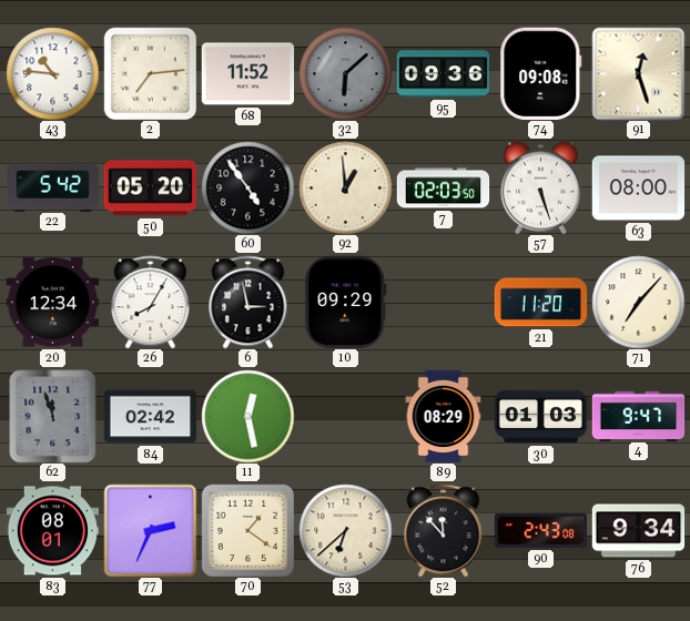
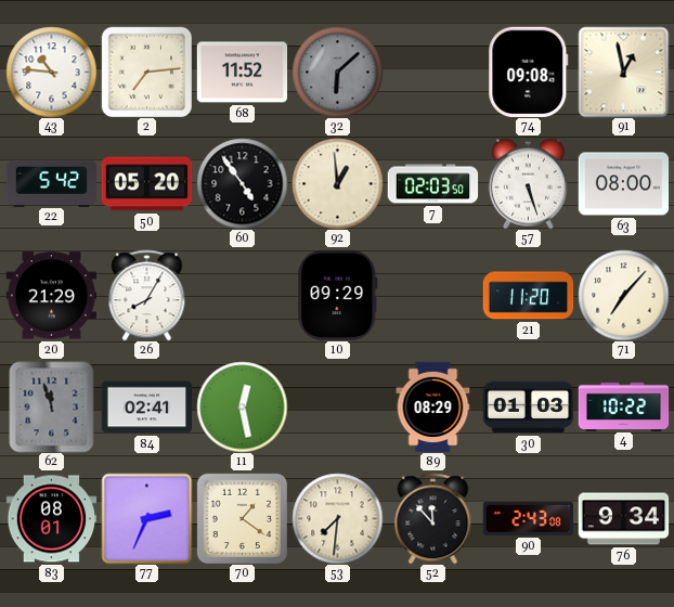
95: 09:36 -> none
91: 12:27 -> 12:58
20: 12:34 -> 21:29
6: 2:58 -> none
84: 02:42 -> 02:41
4: 9:47 -> 10:22
53: 6:38 -> 7:31
